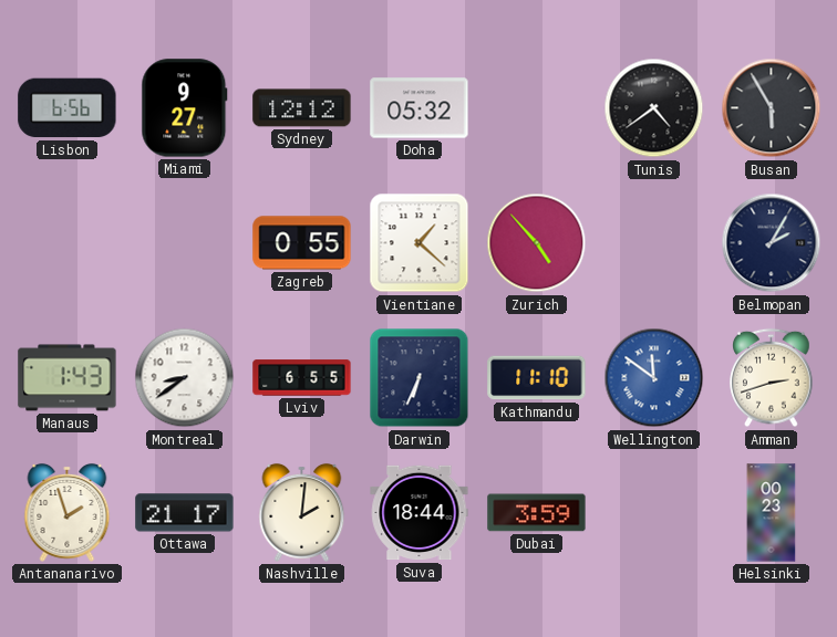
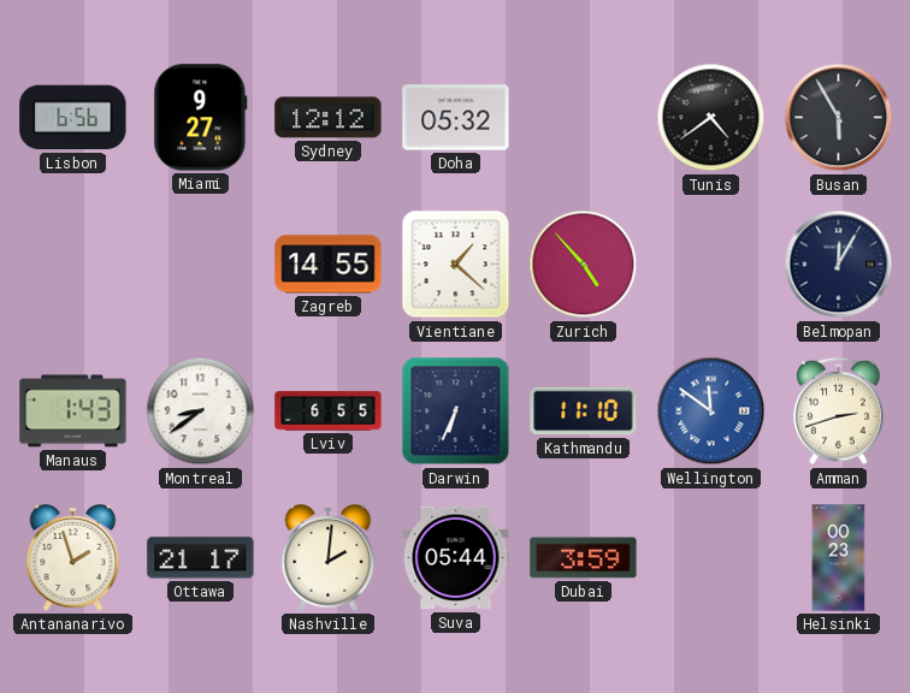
Zagreb: 0:55 -> 14:55
Belmopan: 2:05 -> 12:05
Suva: 18:44 -> 05:44
